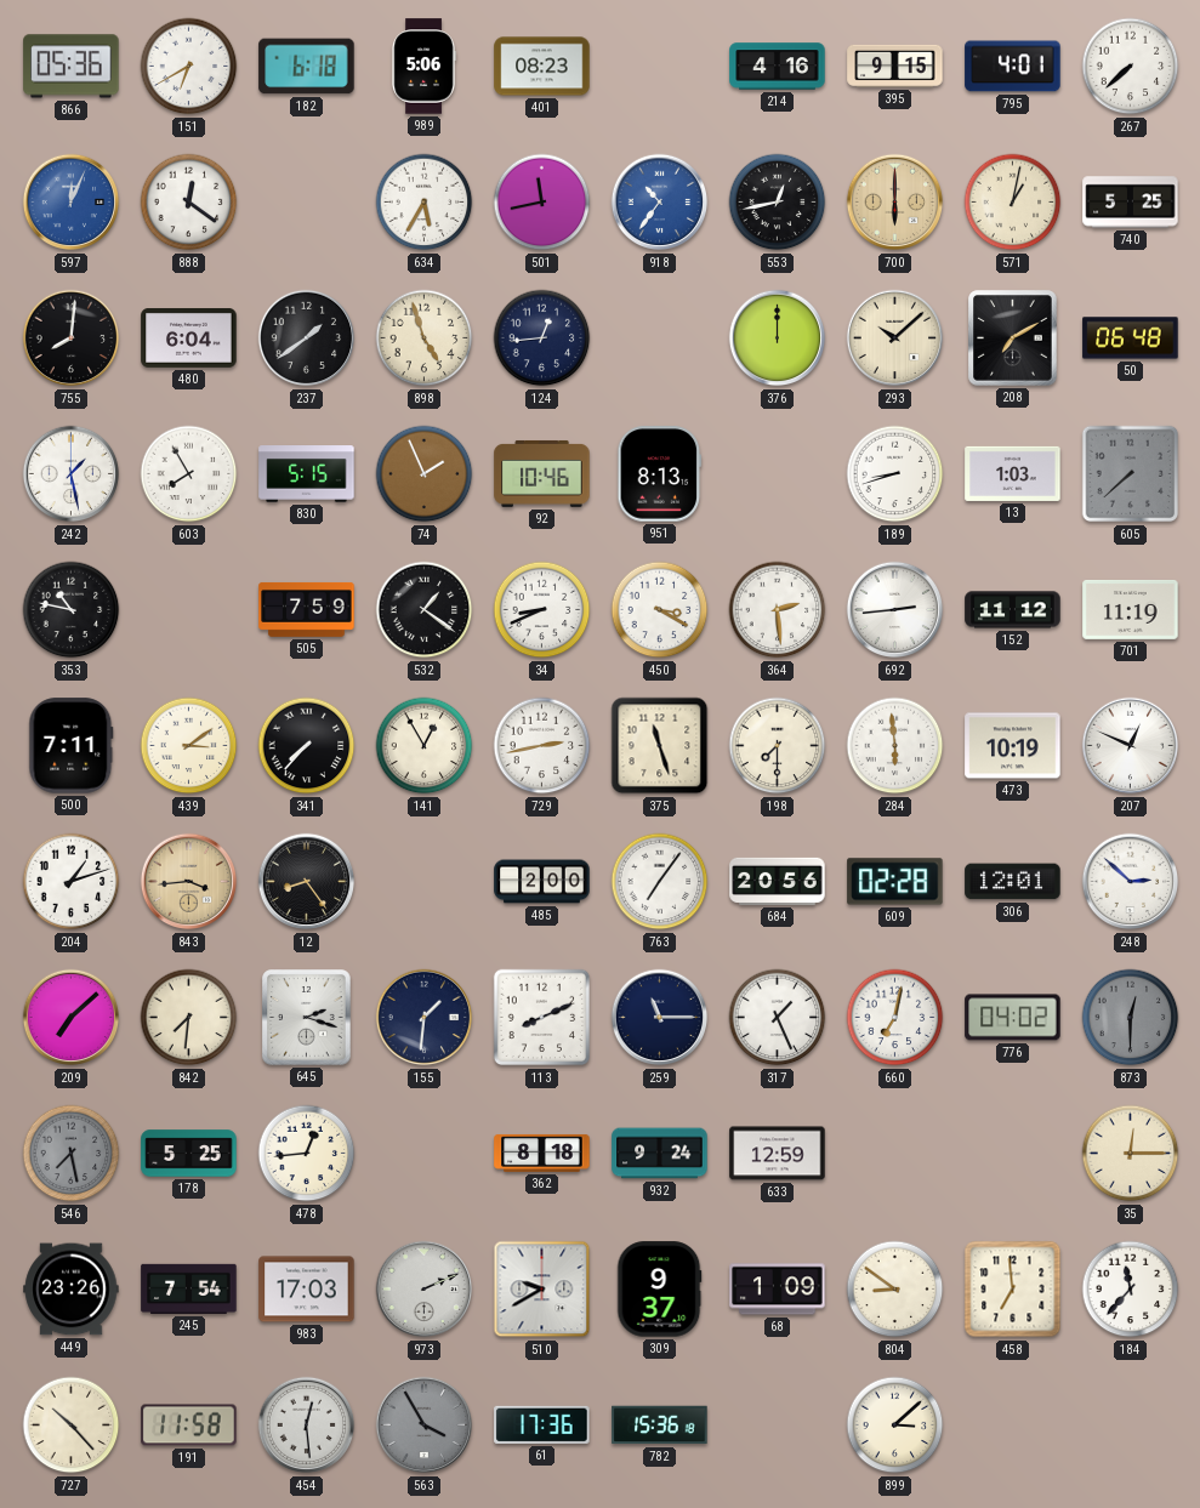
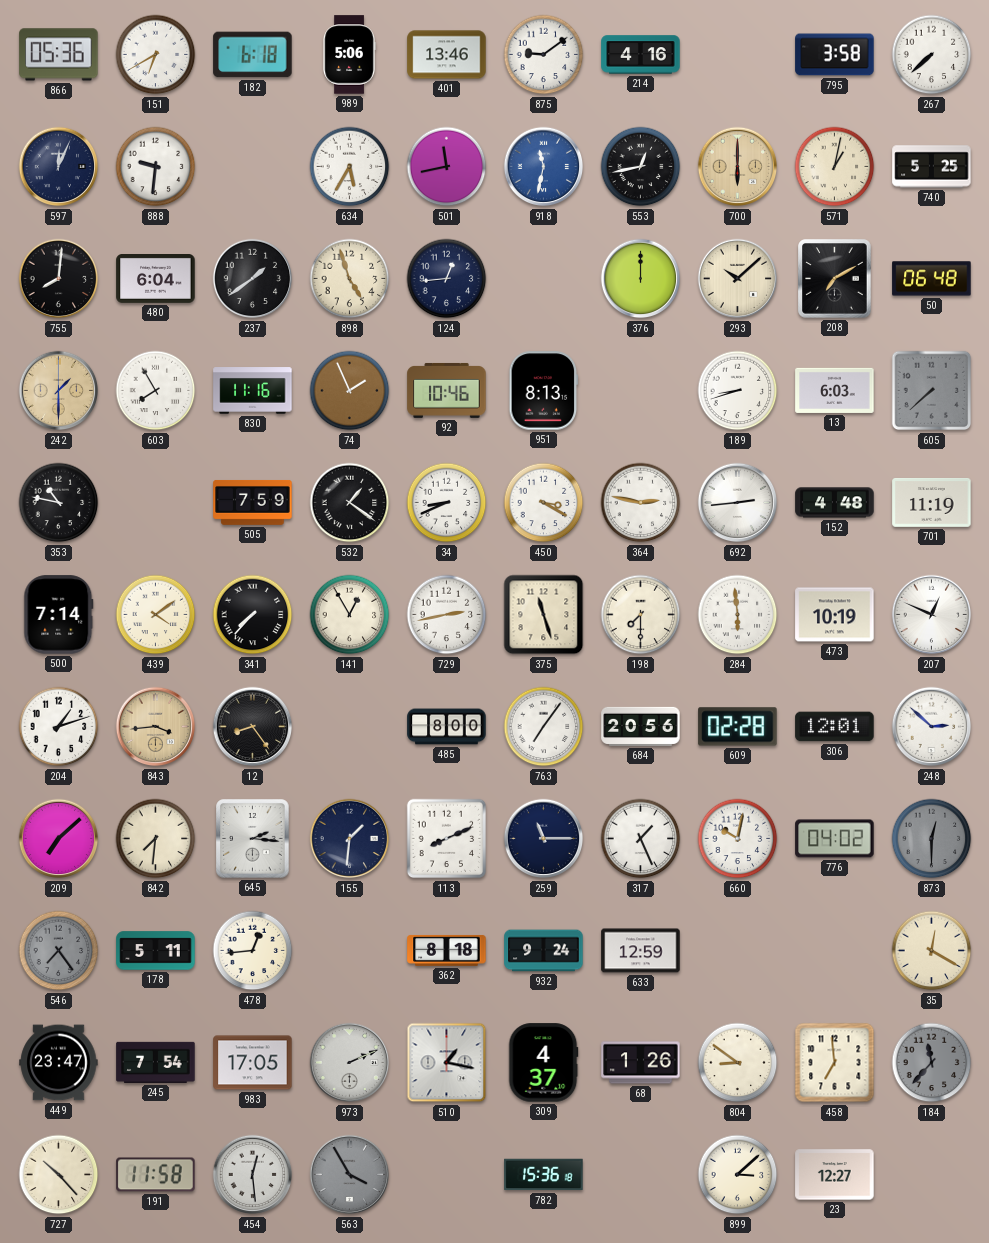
401: 08:23 -> 13:46
875: none -> 9:09
395: 9:15 -> none
795: 4:01 -> 3:58
597 dial: blue -> navy
888: 12:21 -> 9:31
918: 10:36 -> 11:32
242: 1:28 -> 1:30
242 dial: white -> champagne
830: 5:15 -> 11:16
13: 1:03 -> 6:03
364: 2:29 -> 2:47
152: 11:12 -> 4:48
500: 7:11 -> 7:14
439: 3:09 -> 4:09
485: 2:00 -> 8:00
645: 2:18 -> 2:16
660: 7:02 -> 10:02
546: 7:28 -> 7:24
178: 5:25 -> 5:11
35: 12:15 -> 12:20
449: 23:26 -> 23:47
983: 17:03 -> 17:05
510: 9:40 -> 1:17
309: 9:37 -> 4:37
68: 1:09 -> 1:26
184 dial: white -> grey
61: 17:36 -> none
23: none -> 12:27
